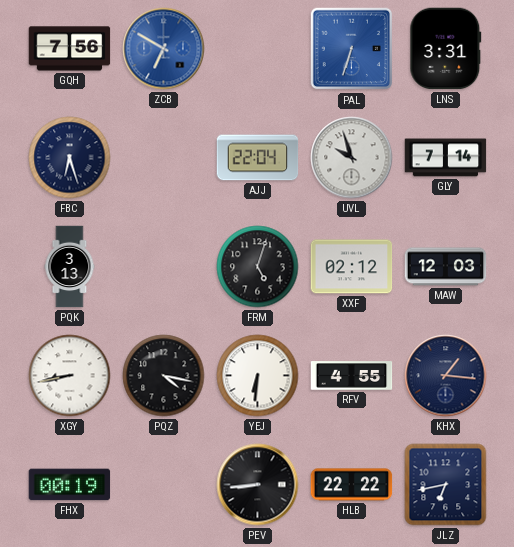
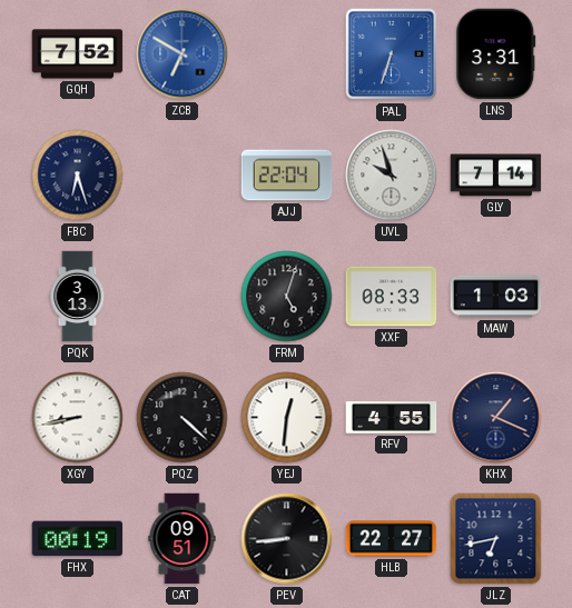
GQH: 7:56 -> 7:52
XXF: 02:12 -> 08:33
MAW: 12:03 -> 1:03
PQZ: 4:17 -> 4:22
YEJ: 6:31 -> 12:31
KHX: 1:16 -> 1:19
CAT: none -> 09:51
HLB: 22:22 -> 22:27
